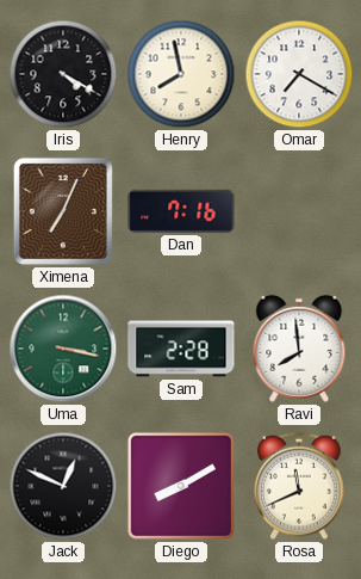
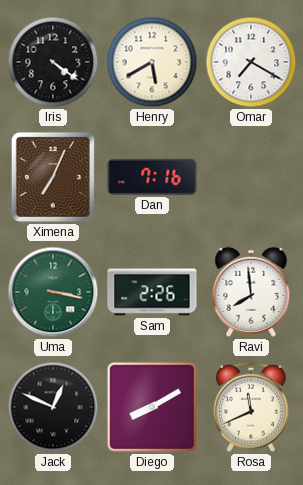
Iris: 4:20 -> 4:21
Henry: 7:58 -> 5:40
Sam: 2:28 -> 2:26
